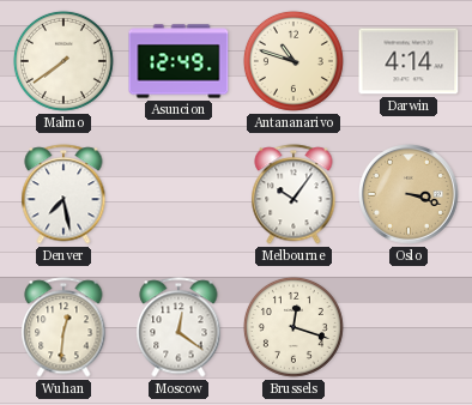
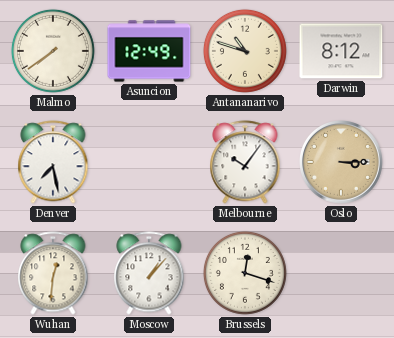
Darwin: 4:14 -> 8:12
Oslo: 3:18 -> 3:15
Moscow: 12:21 -> 1:07
